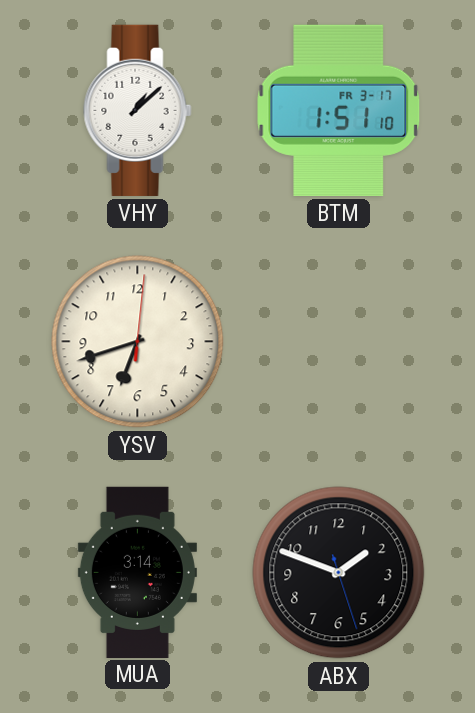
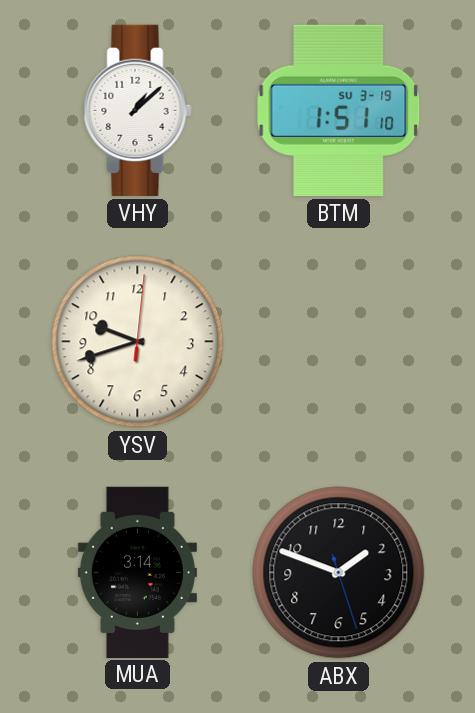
BTM date: FR 3-17 -> SU 3-19
YSV: 6:42 -> 9:42
